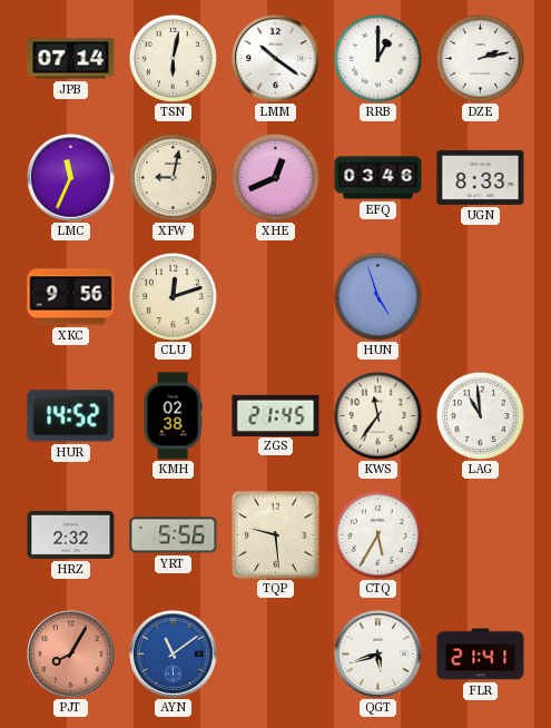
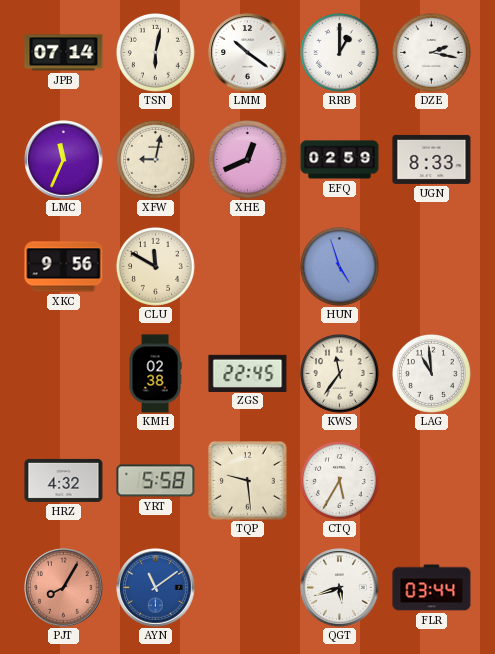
DZE: 2:13 -> 2:17
EFQ: 03:46 -> 02:59
CLU: 12:12 -> 11:50
HUR: 14:52 -> none
ZGS: 21:45 -> 22:45
HRZ: 2:32 -> 4:32
YRT: 5:56 -> 5:58
FLR: 21:41 -> 03:44
